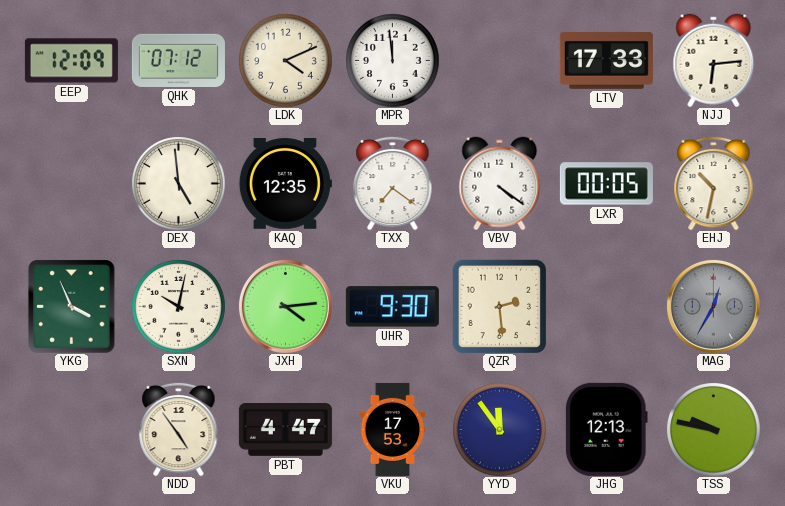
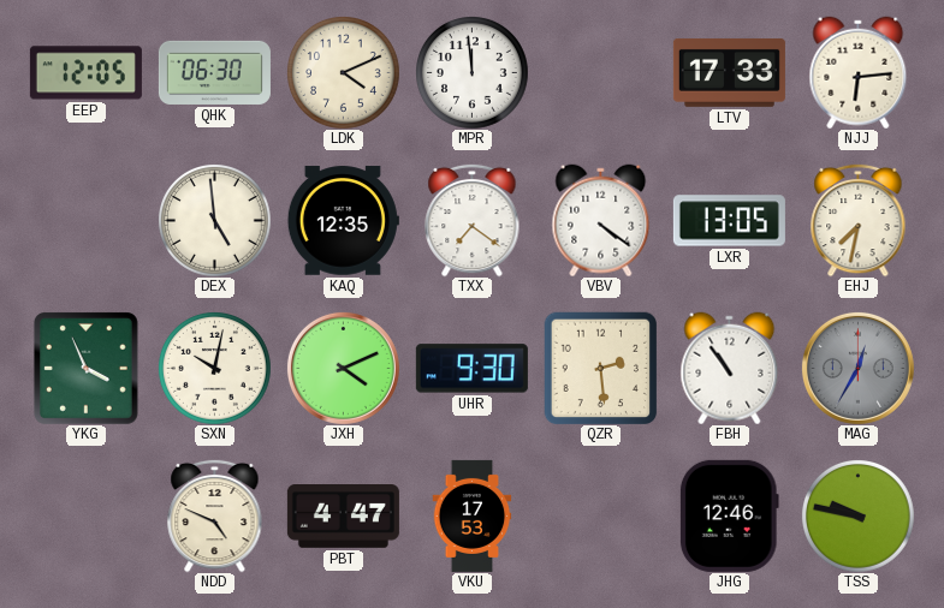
EEP: 12:09 -> 12:05
QHK: 07:12 -> 06:30
LXR: 00:05 -> 13:05
EHJ: 10:32 -> 7:32
JXH: 4:14 -> 4:11
FBH: none -> 10:54
NDD: 4:54 -> 4:49
YYD: 11:54 -> none
JHG: 12:13 -> 12:46
